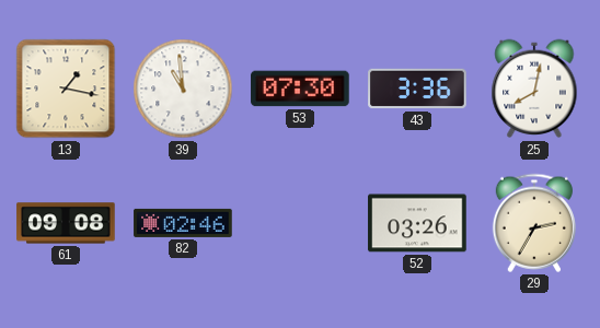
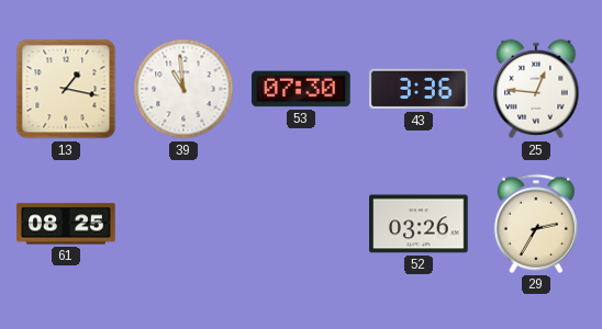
25: 8:02 -> 12:46
61: 09:08 -> 08:25
82: 02:46 -> none
